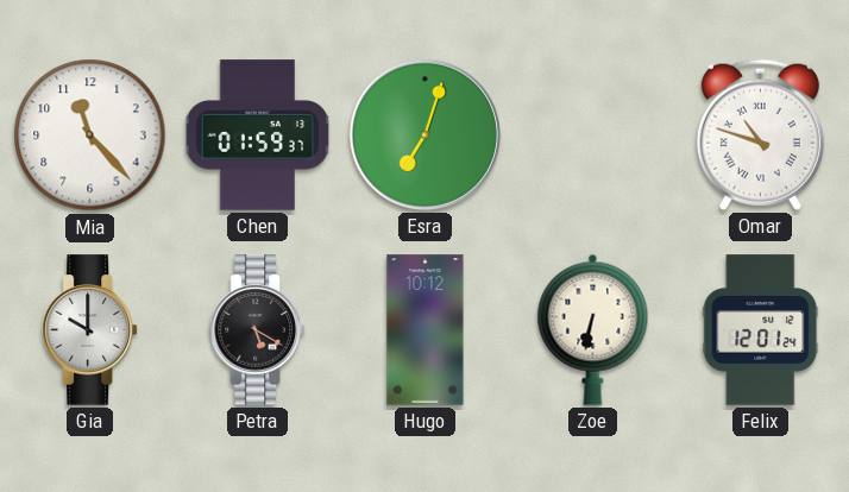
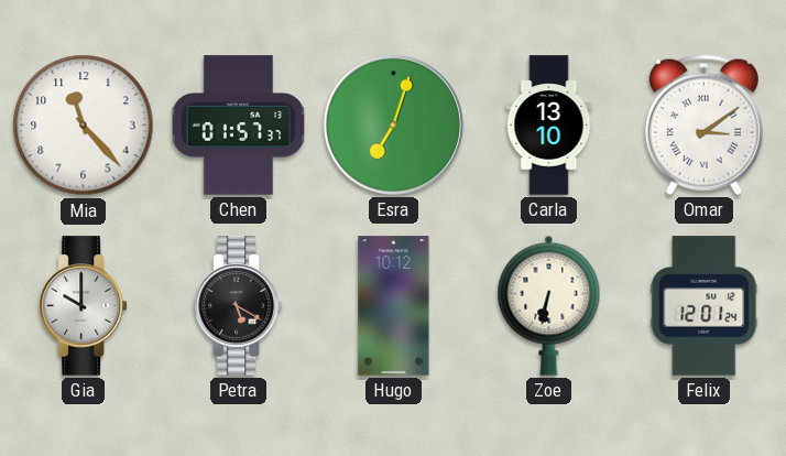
Chen: 01:59 -> 01:57
Carla: none -> 13:10
Omar: 10:48 -> 3:09
